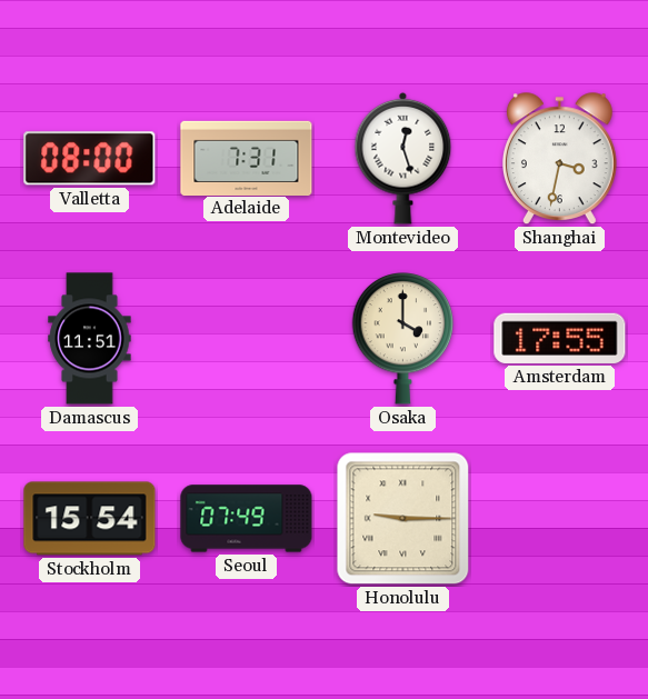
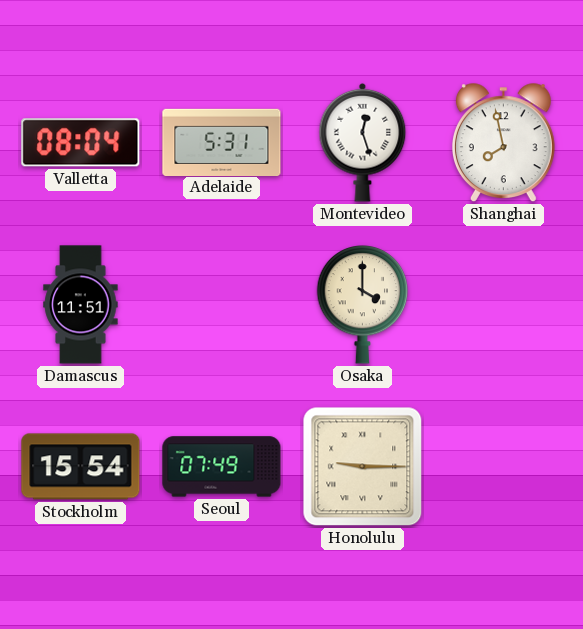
Valletta: 08:00 -> 08:04
Adelaide: 7:31 -> 5:31
Shanghai: 3:32 -> 7:58
Amsterdam: 17:55 -> none
